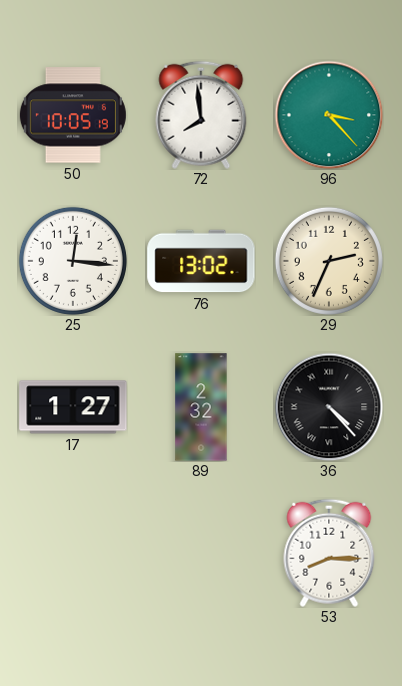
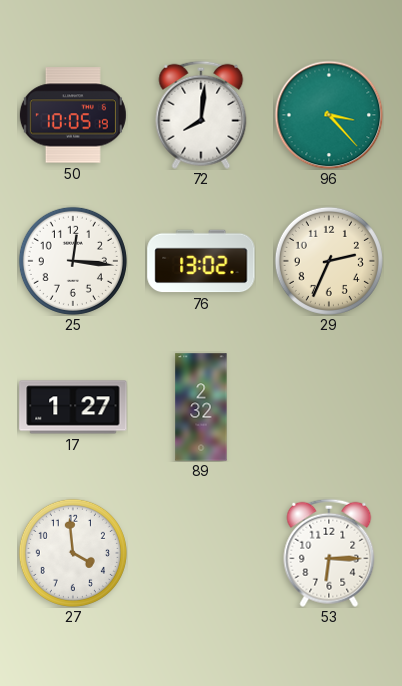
72: 7:59 -> 8:01
36: 4:23 -> none
27: none -> 3:59
53: 8:15 -> 6:15
